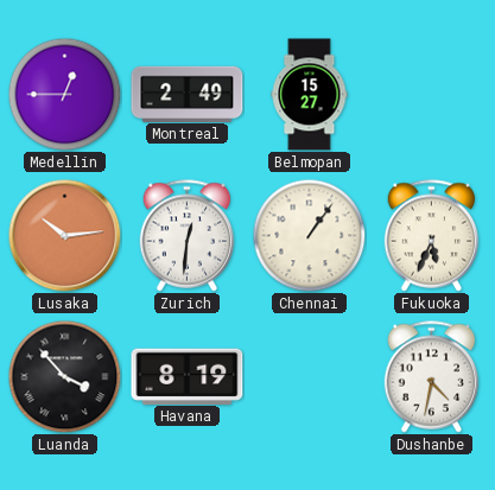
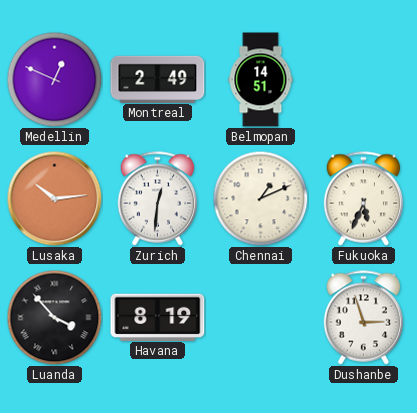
Medellin: 12:45 -> 12:49
Belmopan: 15:27 -> 14:51
Chennai: 1:06 -> 1:11
Dushanbe: 4:32 -> 2:57
